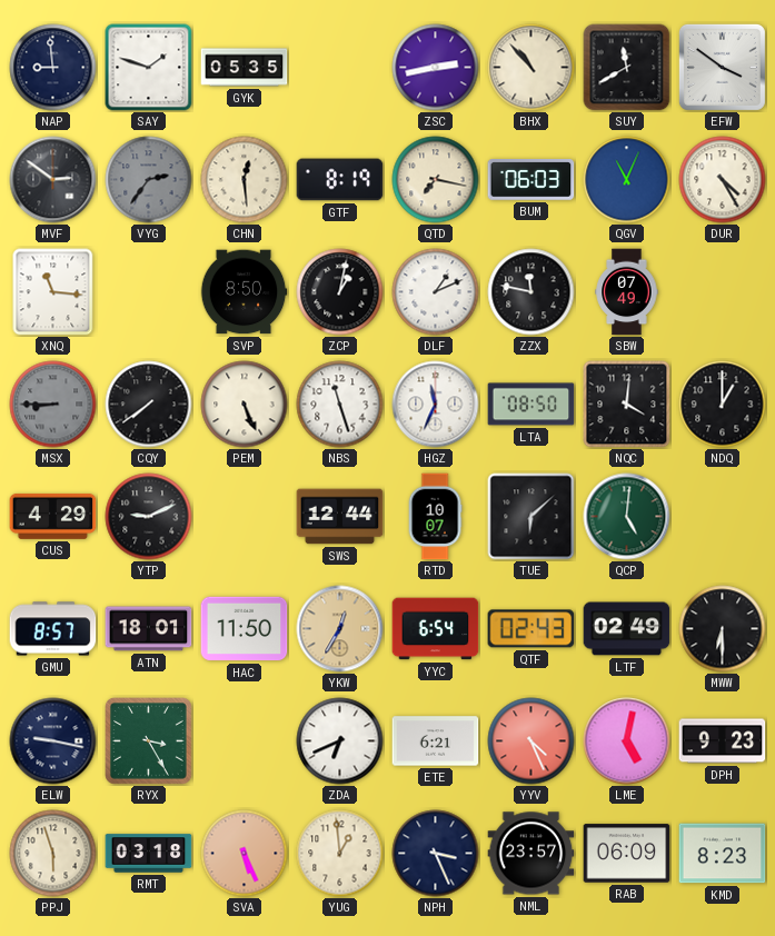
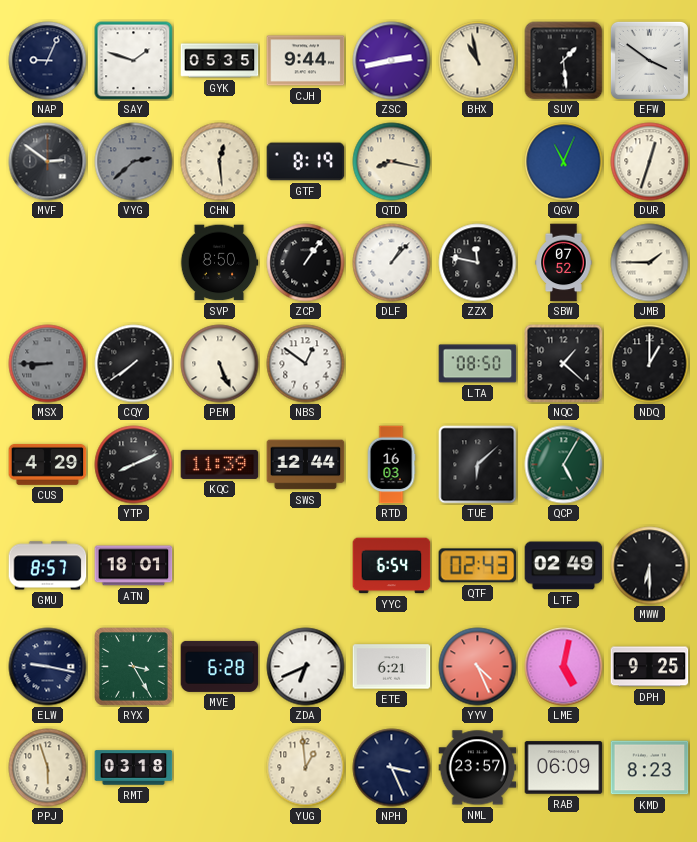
NAP: 8:59 -> 9:04
CJH: none -> 9:44
BHX: 10:53 -> 10:58
SUY: 11:40 -> 1:29
VYG: 2:36 -> 2:38
QTD: 7:17 -> 8:17
BUM: 06:03 -> none
DUR: 4:25 -> 12:33
XNQ: 11:16 -> none
ZCP: 1:02 -> 1:06
DLF: 1:11 -> 1:07
SBW: 07:49 -> 07:52
JMB: none -> 1:45
NBS: 11:27 -> 12:51
HGZ: 11:34 -> none
NQC: 4:01 -> 1:22
YTP: 9:11 -> 8:11
KQC: none -> 11:39
RTD: 10:07 -> 16:03
QCP: 5:01 -> 5:05
HAC: 11:50 -> none
YKW: 12:35 -> none
MVE: none -> 6:28
DPH: 9:23 -> 9:25
SVA: 5:26 -> none
